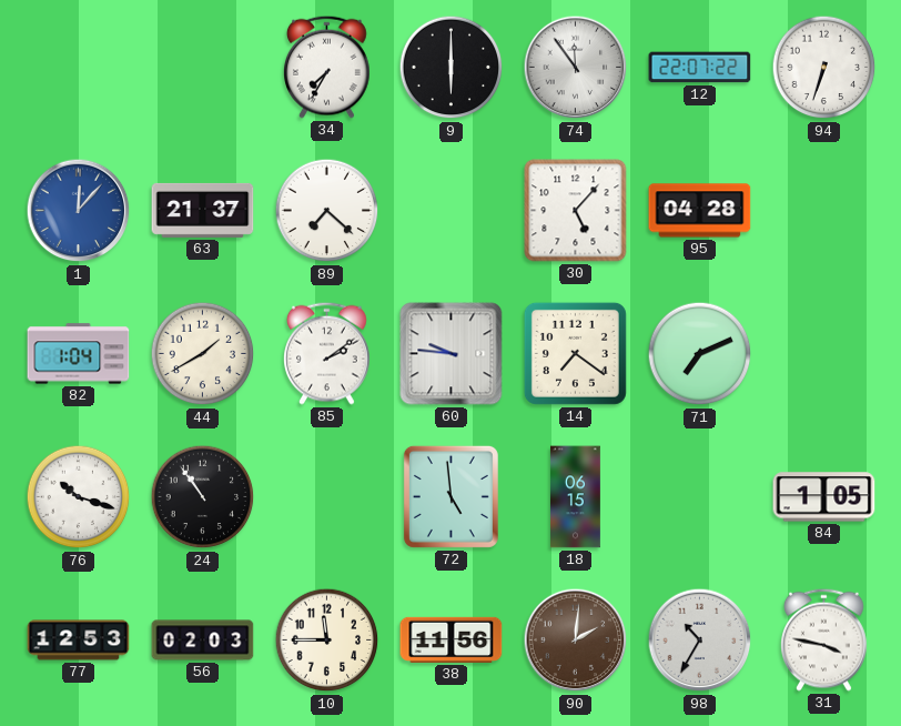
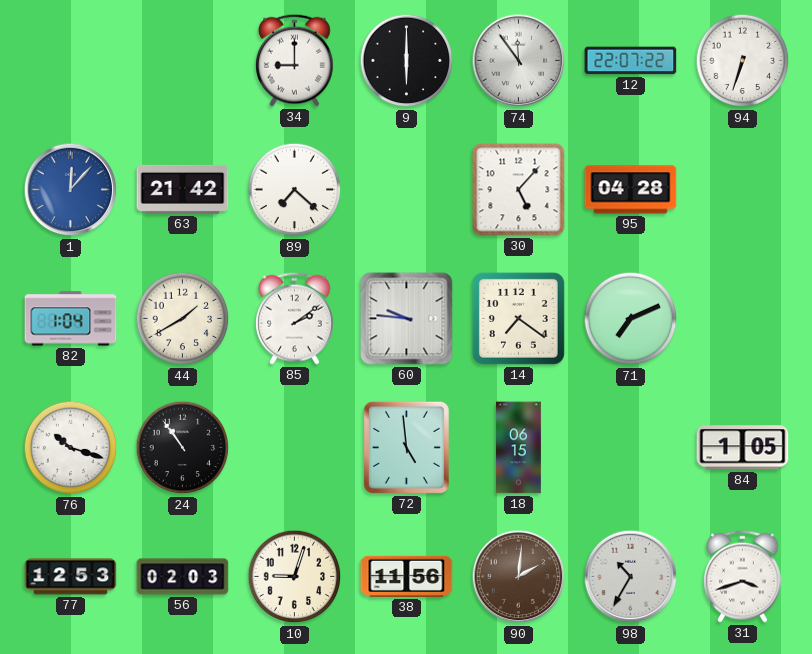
34: 7:35 -> 9:00
63: 21:37 -> 21:42
10: 11:45 -> 9:03
31: 3:47 -> 3:42
